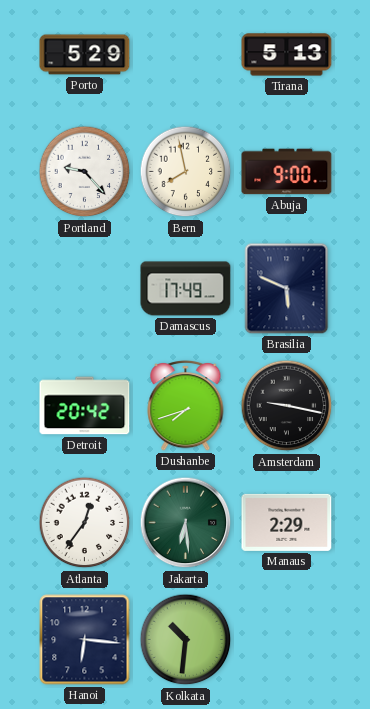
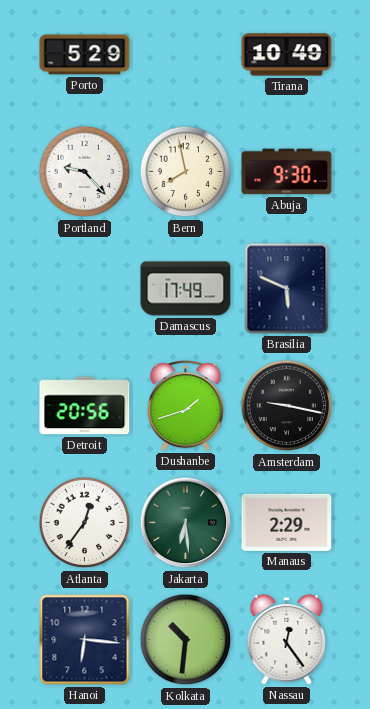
Tirana: 5:13 -> 10:49
Abuja: 9:00 -> 9:30
Detroit: 20:42 -> 20:56
Dushanbe: 7:42 -> 1:42
Nassau: none -> 12:24
